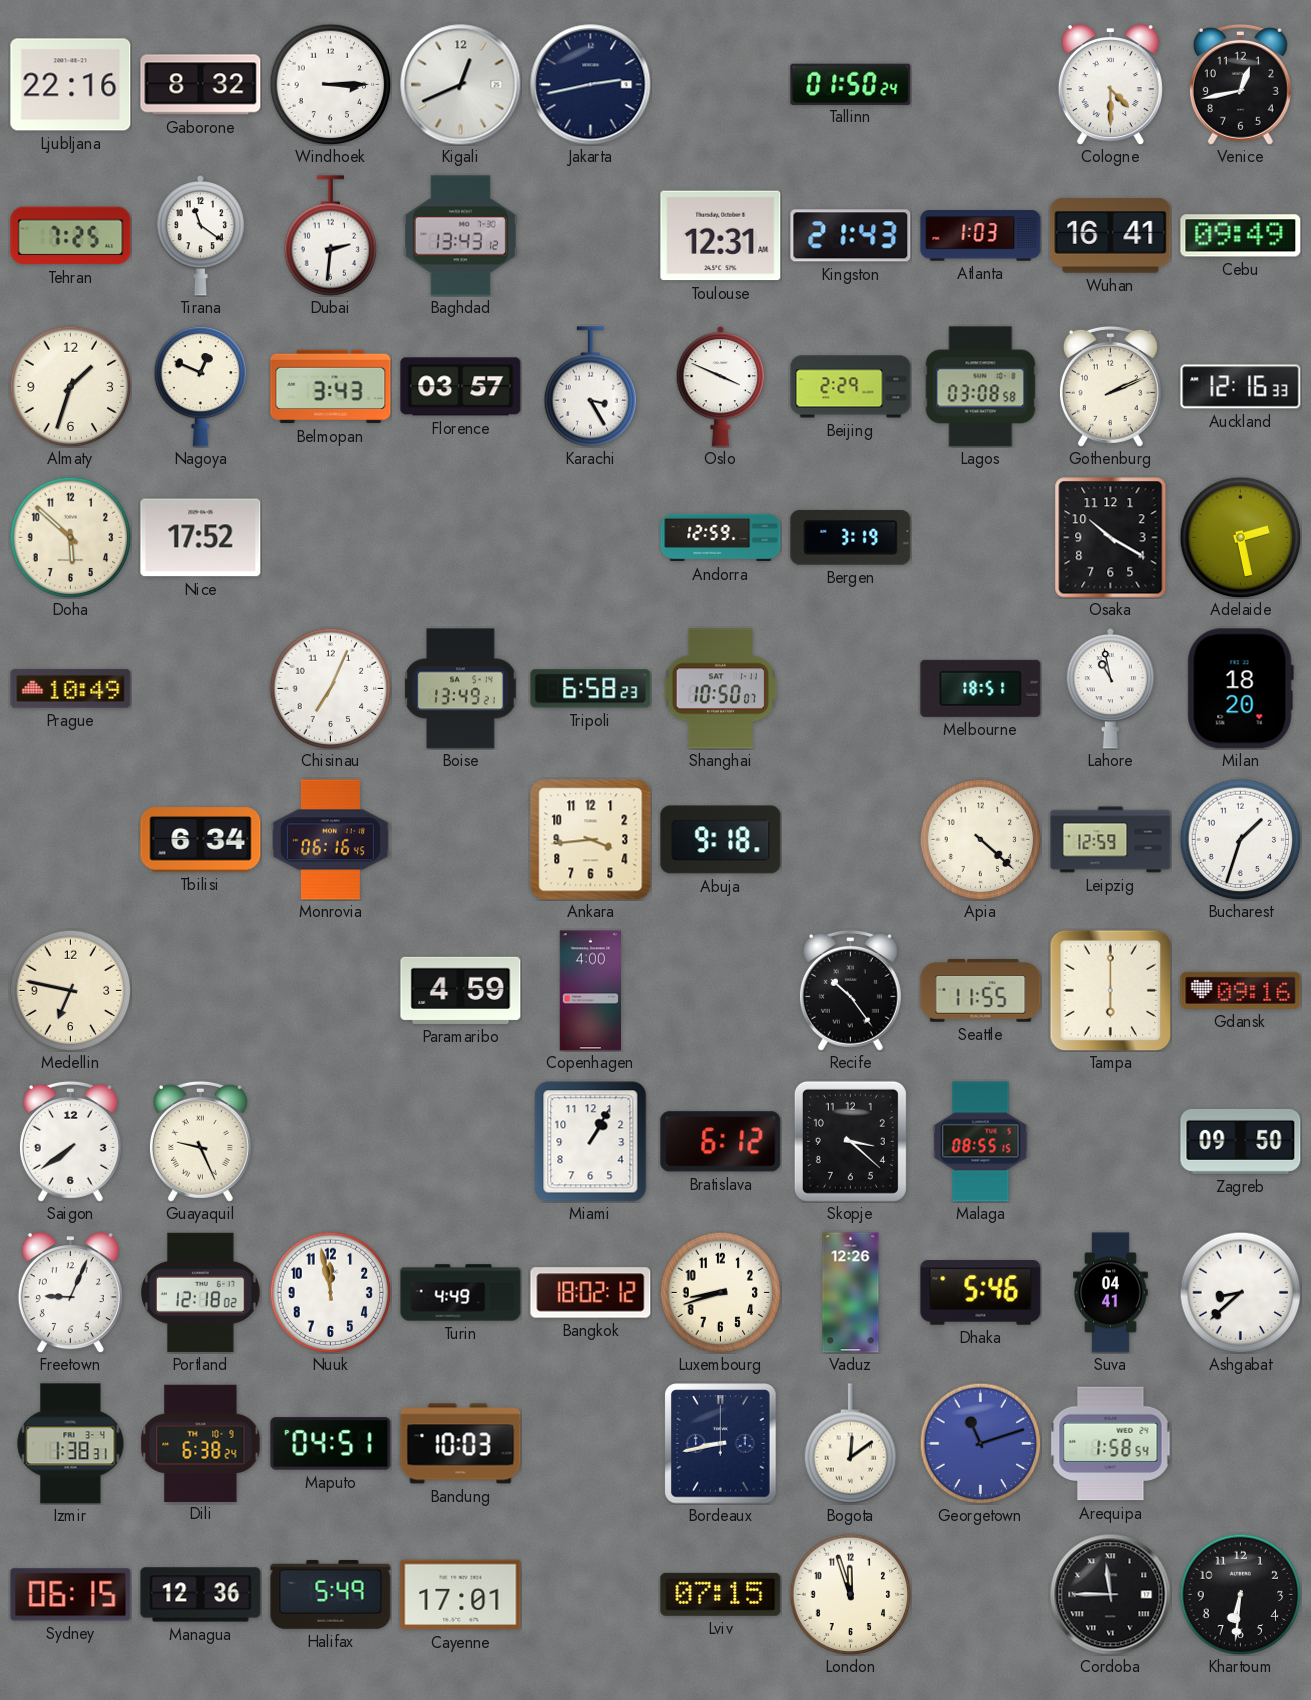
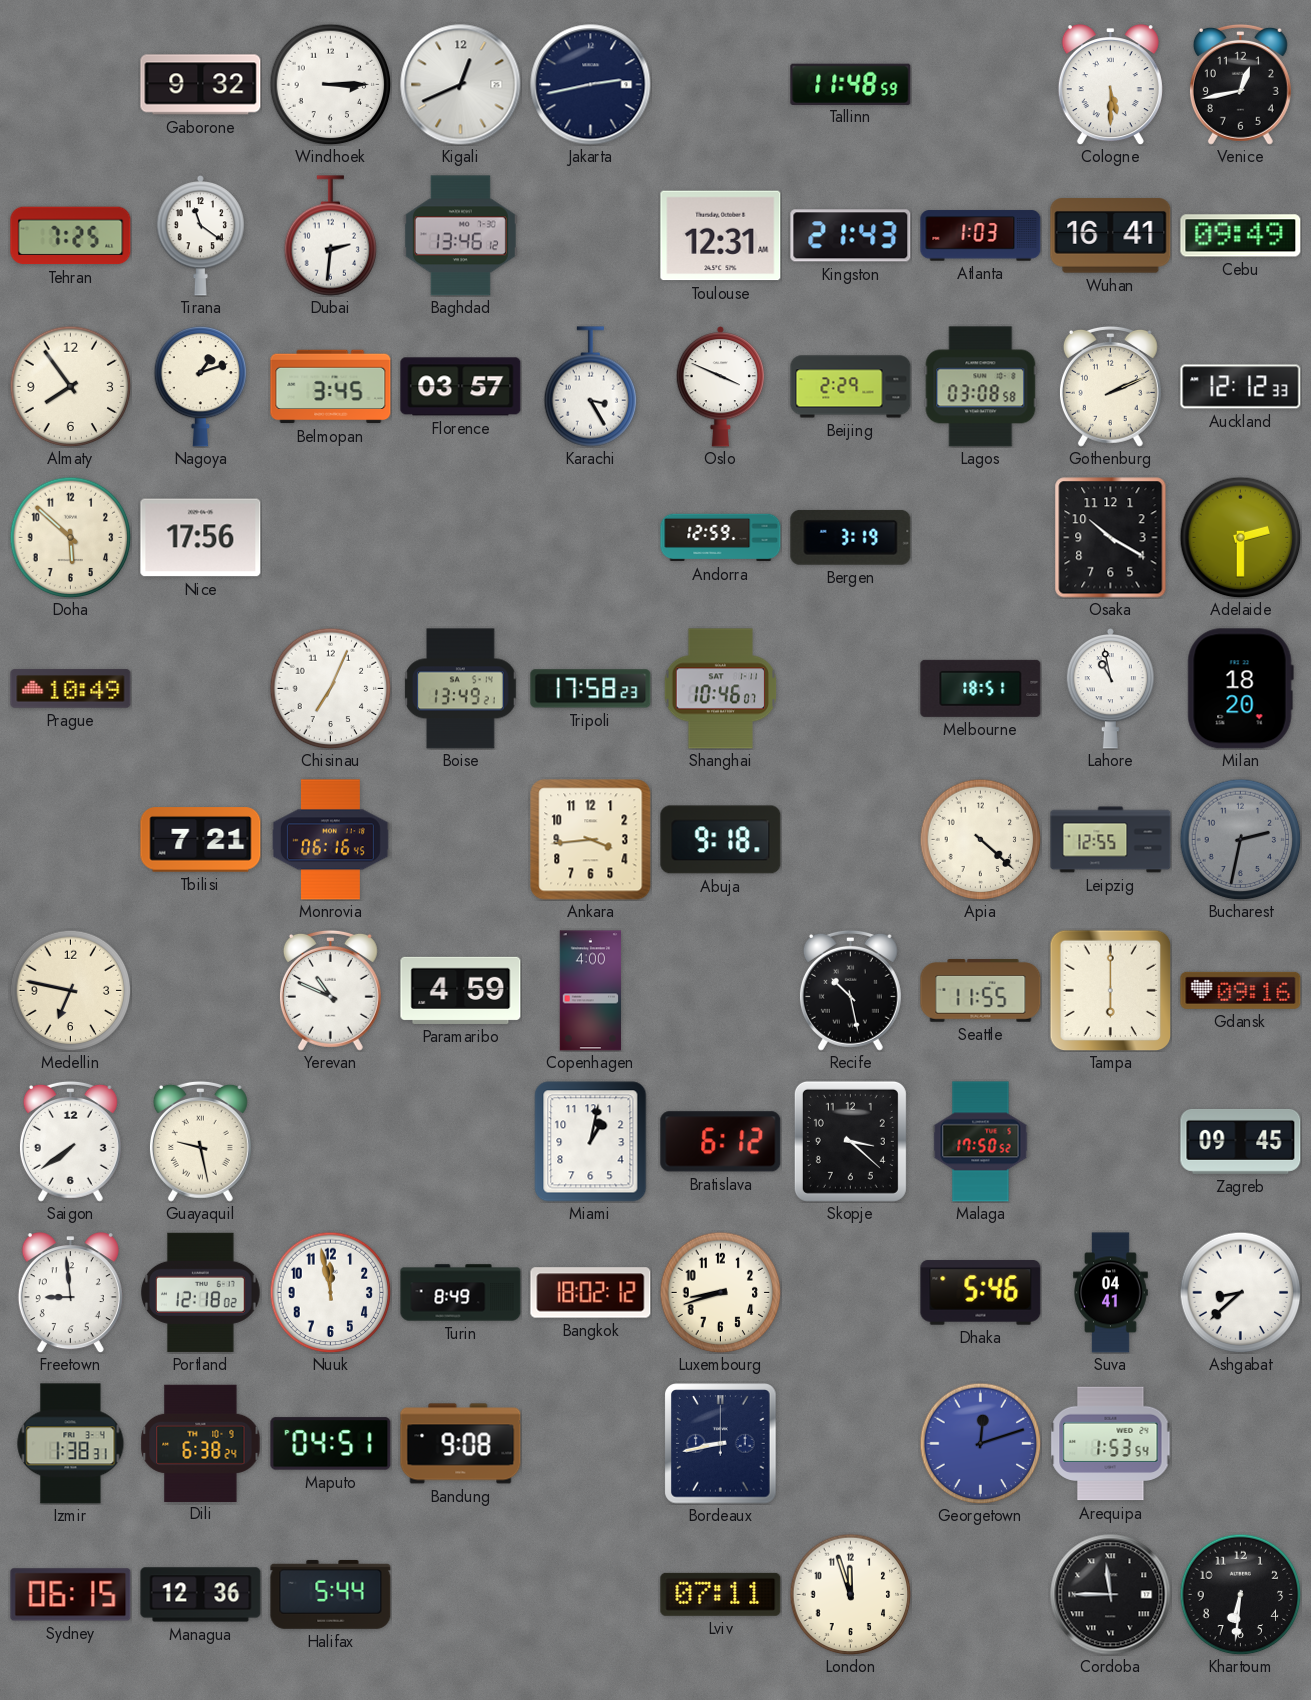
Ljubljana: 22:16 -> none
Gaborone: 8:32 -> 9:32
Tallinn: 01:50 -> 11:48
Cologne: 4:30 -> 5:30
Baghdad: 13:43 -> 13:46
Almaty: 1:33 -> 7:54
Nagoya: 12:49 -> 1:12
Belmopan: 3:43 -> 3:45
Auckland: 12:16 -> 12:12
Nice: 17:52 -> 17:56
Adelaide: 2:28 -> 2:30
Tripoli: 6:58 -> 17:58
Shanghai: 10:50 -> 10:46
Tbilisi: 6:34 -> 7:21
Leipzig: 12:59 -> 12:55
Bucharest: 1:33 -> 2:32
Bucharest dial: white -> grey
Yerevan: none -> 10:49
Recife: 10:24 -> 10:28
Guayaquil: 9:26 -> 9:28
Miami: 1:05 -> 1:02
Malaga: 08:55 -> 17:50
Zagreb: 09:50 -> 09:45
Freetown: 9:04 -> 8:59
Turin: 4:49 -> 8:49
Vaduz: 12:26 -> none
Bandung: 10:03 -> 9:08
Bogota: 12:09 -> none
Georgetown: 11:12 -> 12:12
Arequipa: 1:58 -> 1:53
Halifax: 5:49 -> 5:44
Cayenne: 17:01 -> none
Lviv: 07:15 -> 07:11
